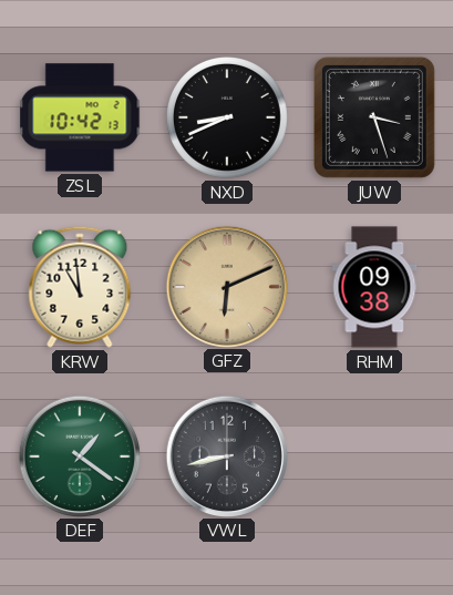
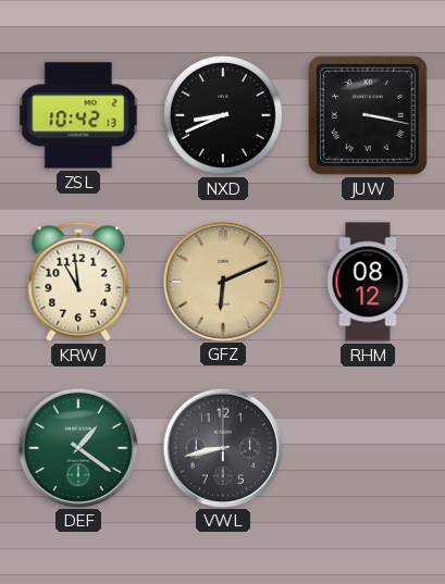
JUW: 3:27 -> 3:17
RHM: 09:38 -> 08:12
